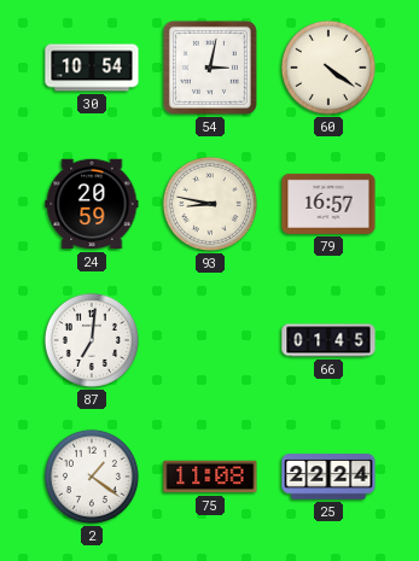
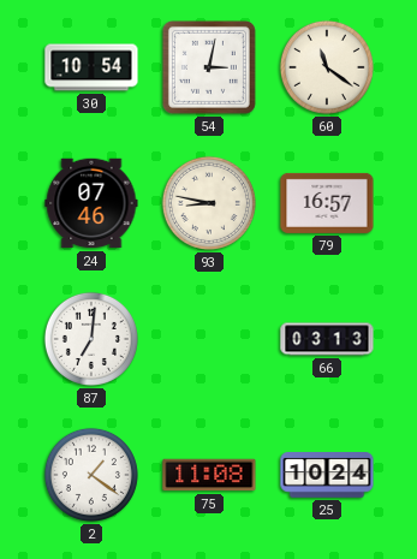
60: 4:21 -> 11:21
24: 20:59 -> 07:46
66: 01:45 -> 03:13
25: 22:24 -> 10:24
